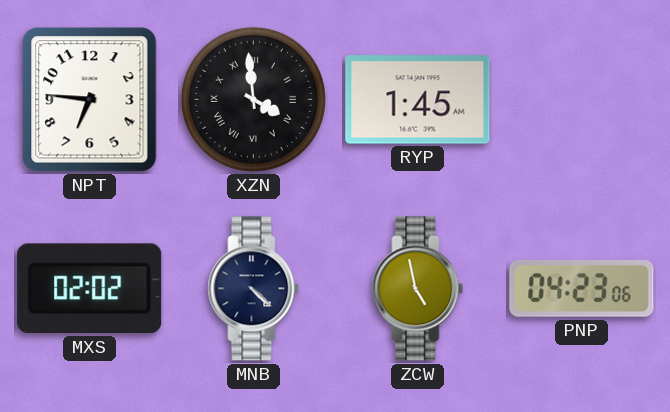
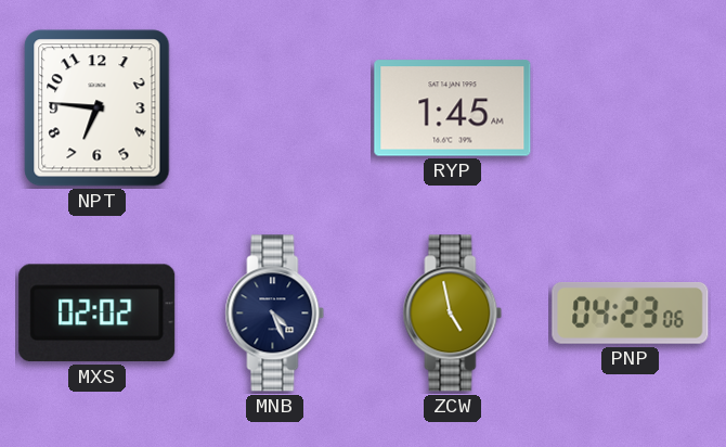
XZN: 3:59 -> none
MNB: 4:22 -> 4:26
